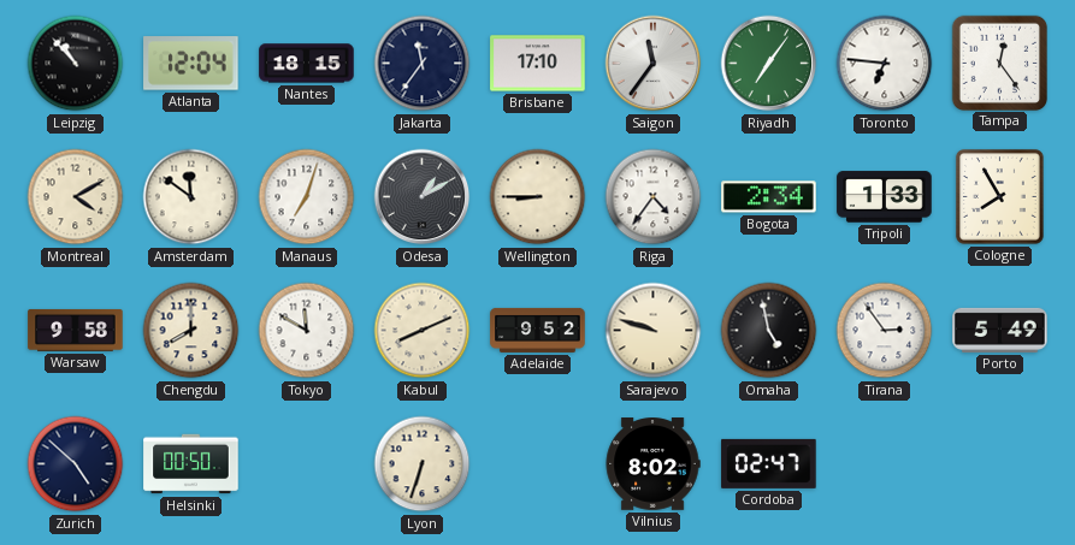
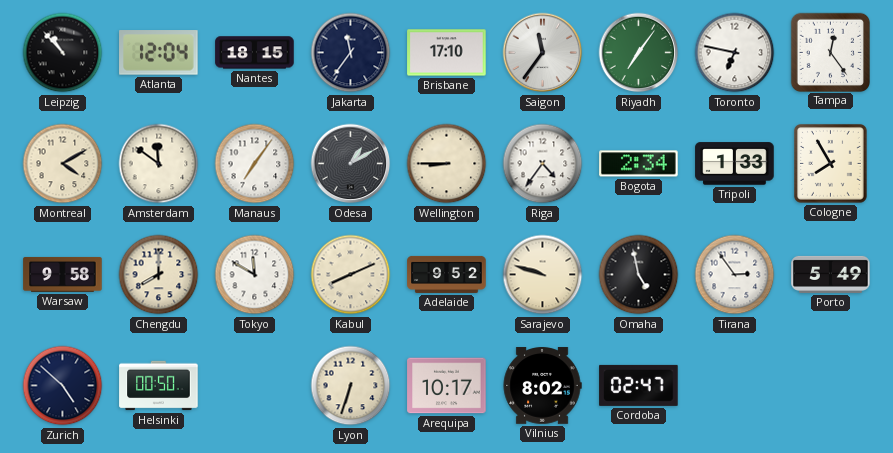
Toronto: 6:46 -> 6:47
Manaus: 7:03 -> 7:06
Arequipa: none -> 10:17
